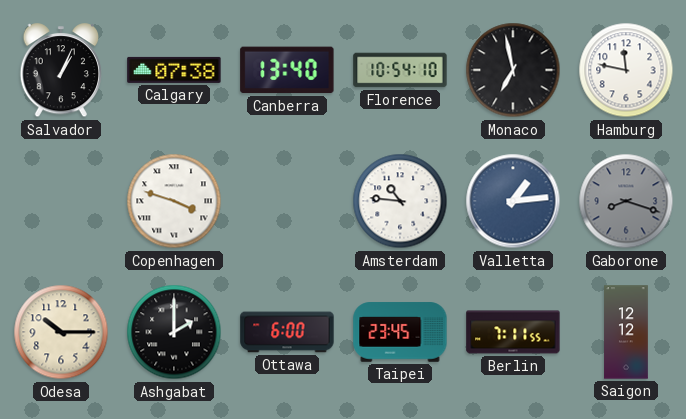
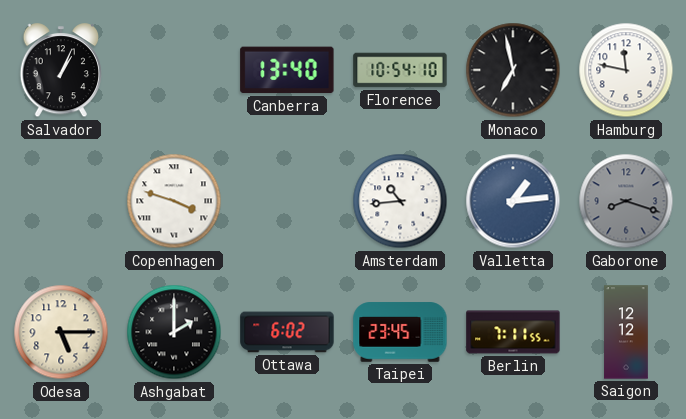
Calgary: 07:38 -> none
Amsterdam: 10:46 -> 10:44
Odesa: 10:15 -> 5:15
Ottawa: 6:00 -> 6:02
